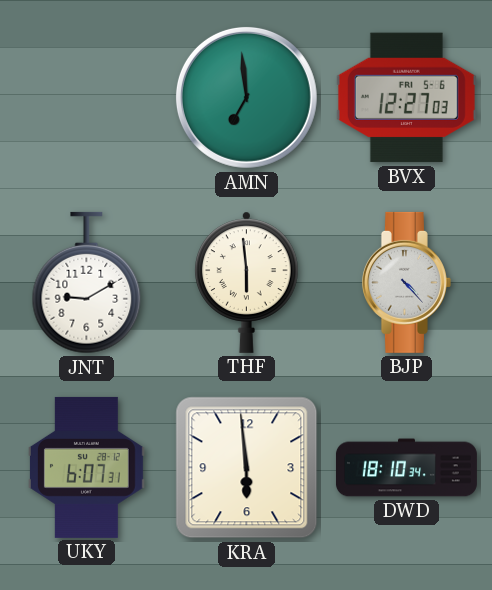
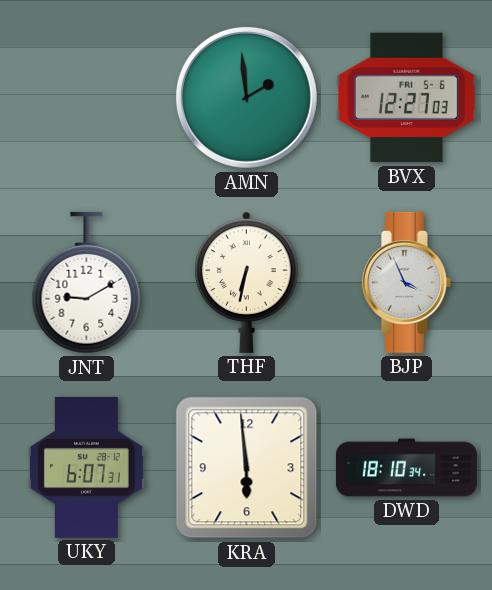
AMN: 6:59 -> 1:59
THF: 5:59 -> 6:32
BJP: 4:23 -> 3:56
